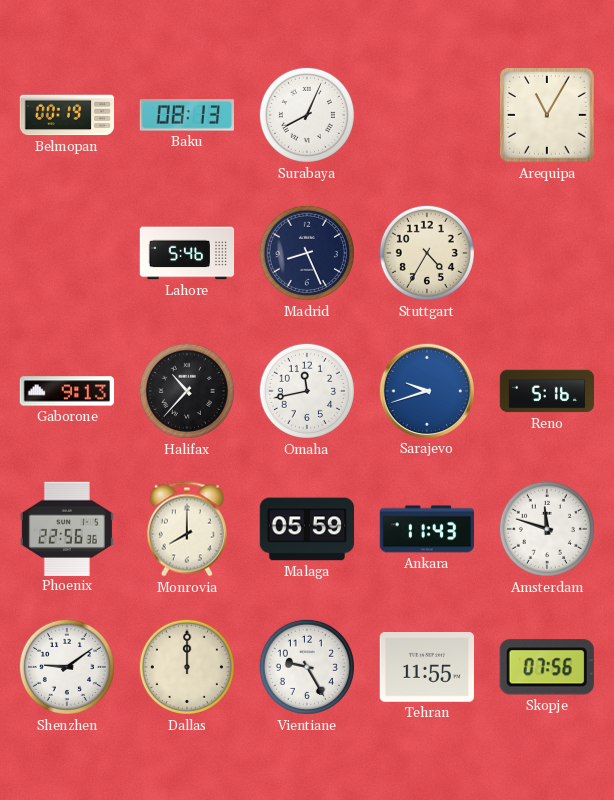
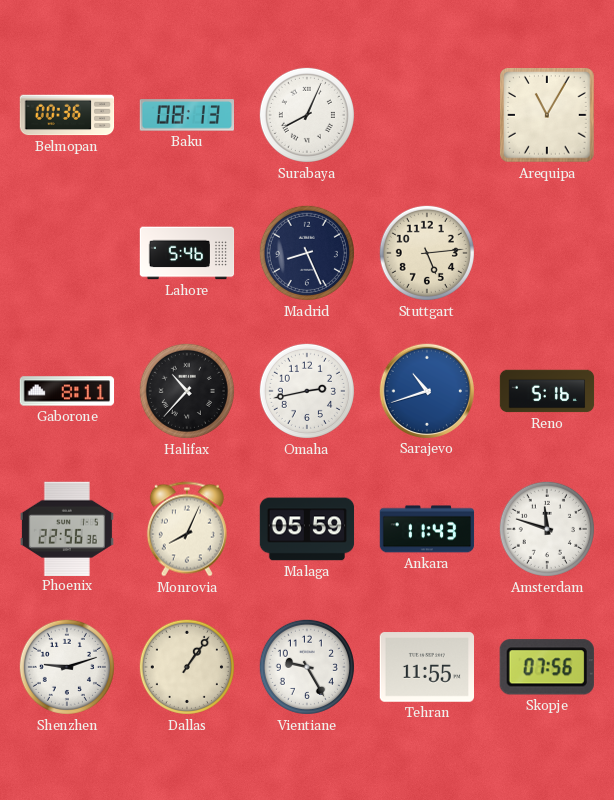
Belmopan: 00:19 -> 00:36
Stuttgart: 4:35 -> 5:14
Gaborone: 9:13 -> 8:11
Omaha: 11:43 -> 2:43
Sarajevo: 9:42 -> 10:42
Monrovia: 8:00 -> 8:04
Shenzhen: 9:09 -> 9:12
Dallas: 12:00 -> 1:06
